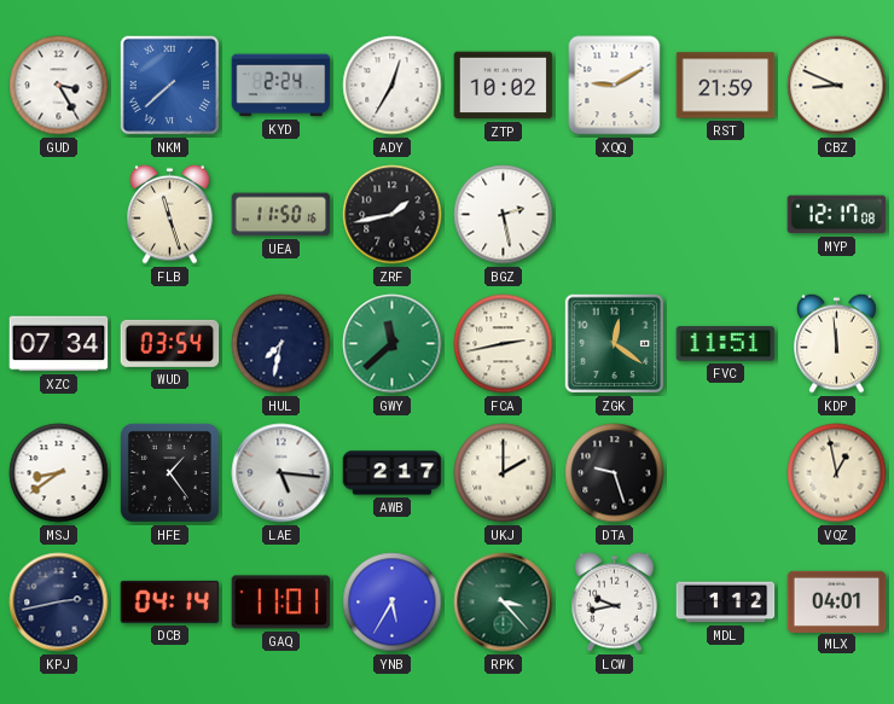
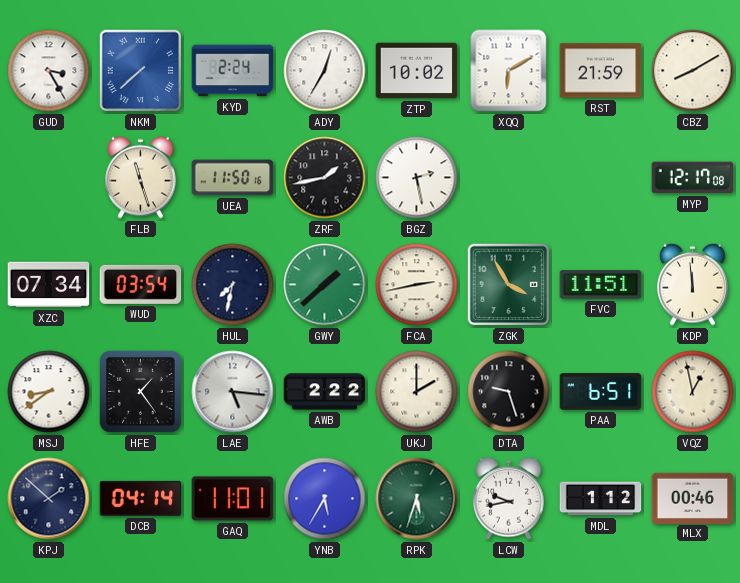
XQQ: 9:10 -> 6:10
CBZ: 8:49 -> 8:10
GWY: 11:38 -> 1:38
ZGK: 12:21 -> 3:55
AWB: 2:17 -> 2:22
PAA: none -> 6:51
KPJ: 2:43 -> 1:52
RPK: 3:23 -> 5:33
MLX: 04:01 -> 00:46
